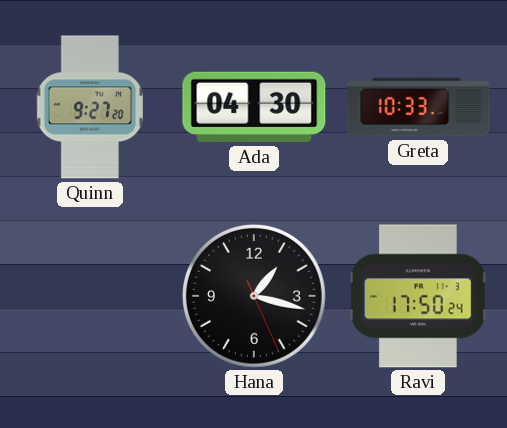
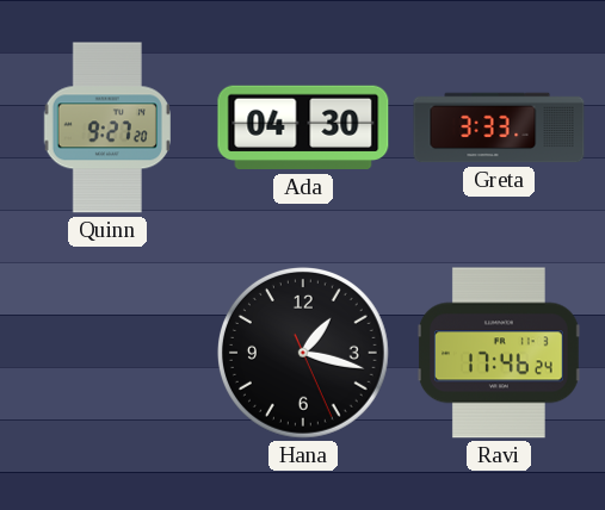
Greta: 10:33 -> 3:33
Ravi: 17:50 -> 17:46
